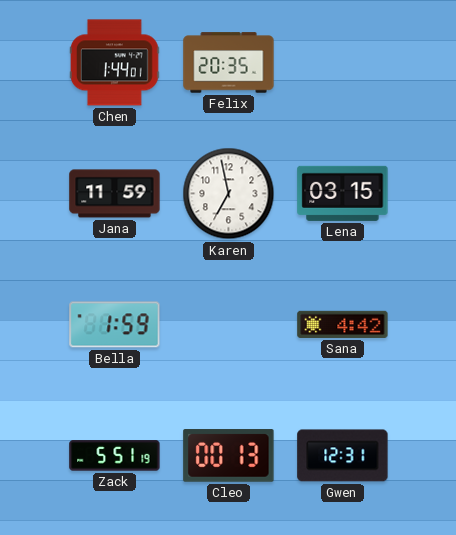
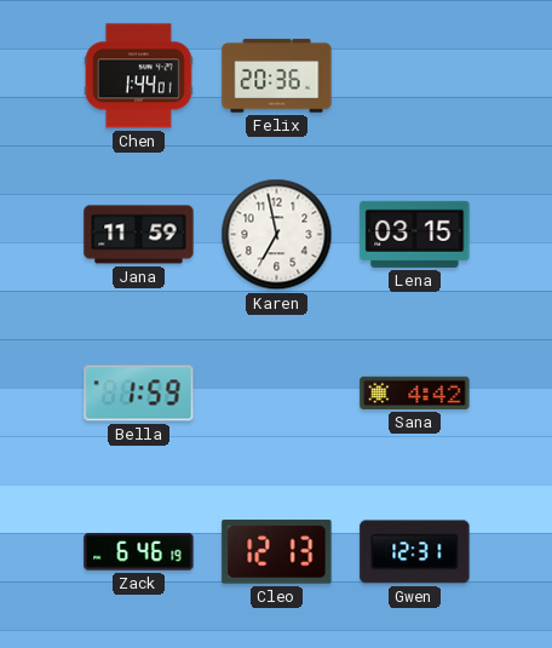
Felix: 20:35 -> 20:36
Zack: 5:51 -> 6:46
Cleo: 00:13 -> 12:13
